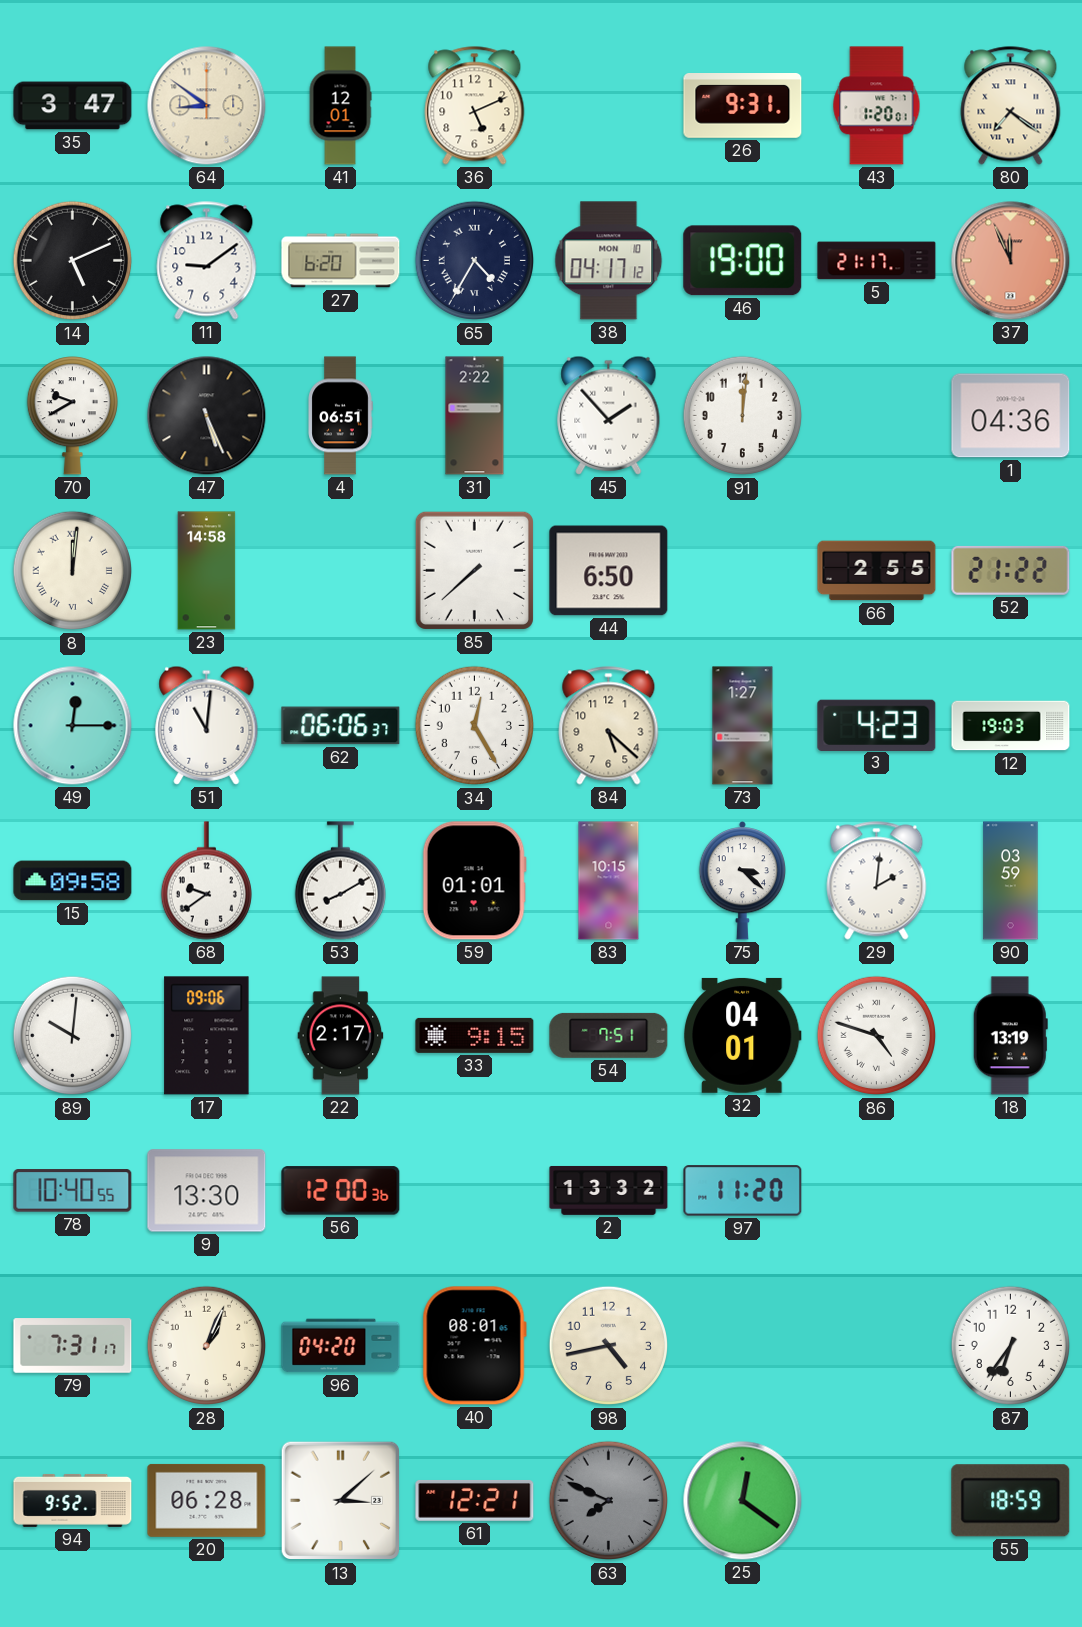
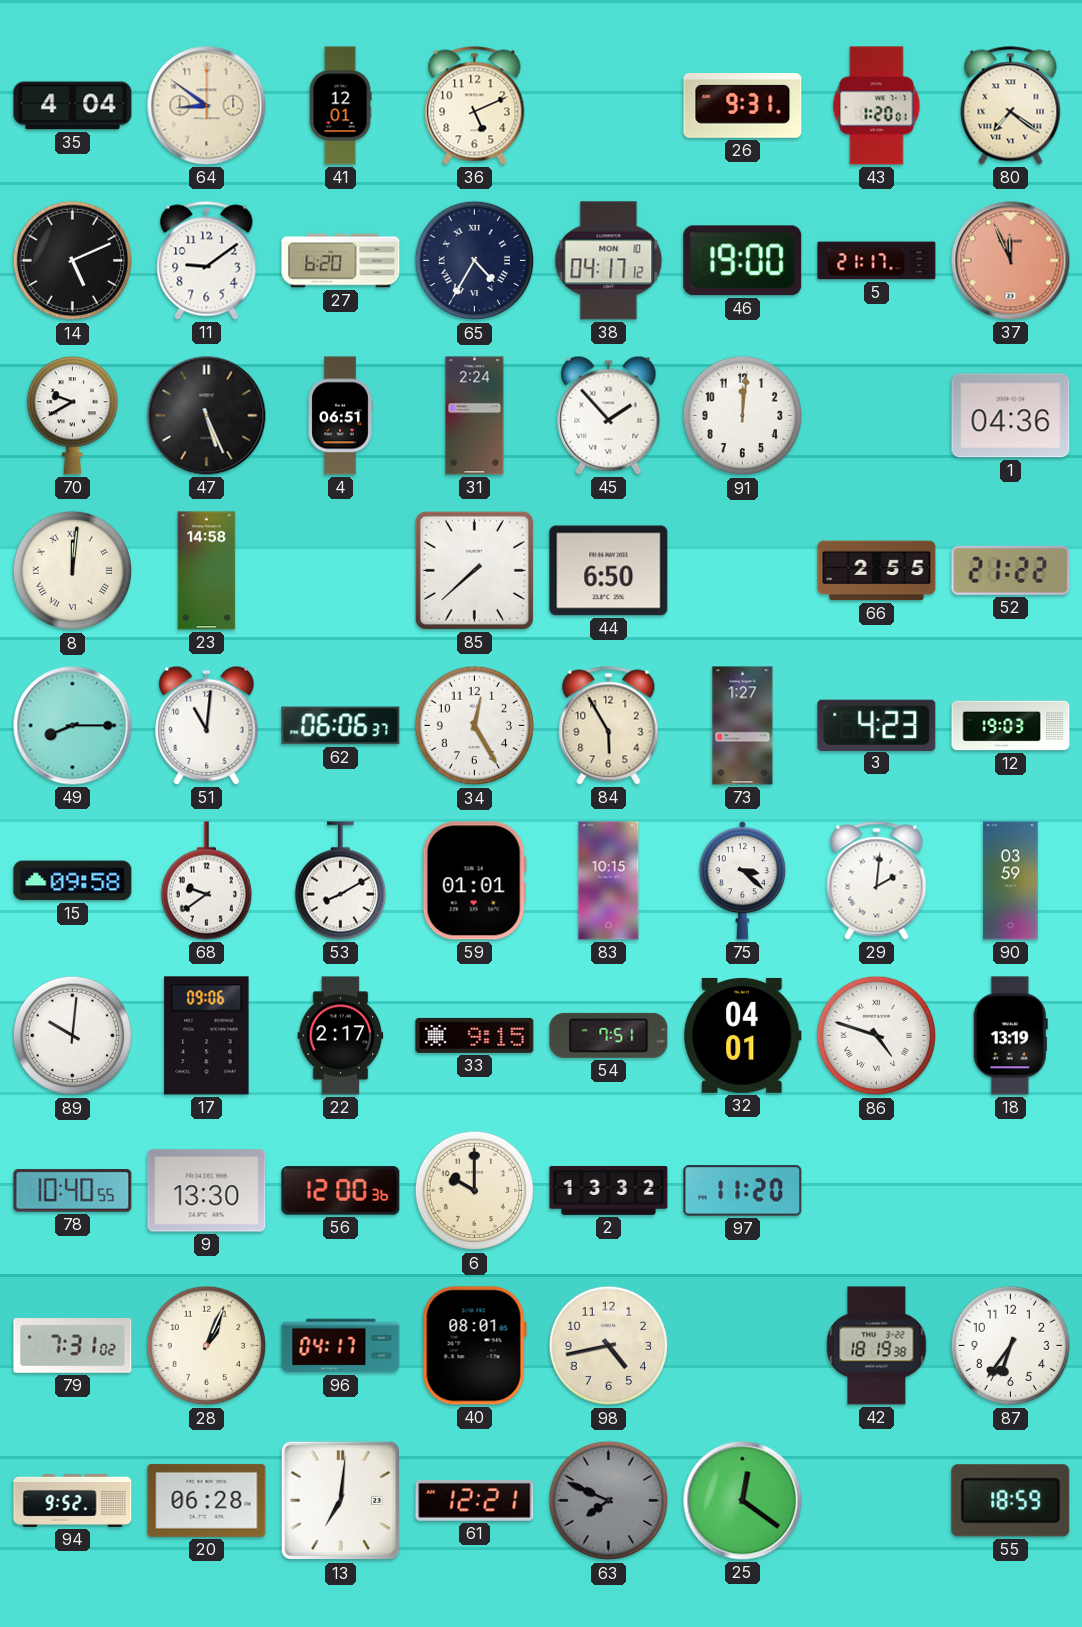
35: 3:47 -> 4:04
31: 2:22 -> 2:24
49: 12:15 -> 8:15
84: 5:22 -> 5:55
6: none -> 10:00
79: 7:31:17 -> 7:31:02
96: 04:20 -> 04:17
42: none -> 18:19
13: 3:08 -> 7:01
